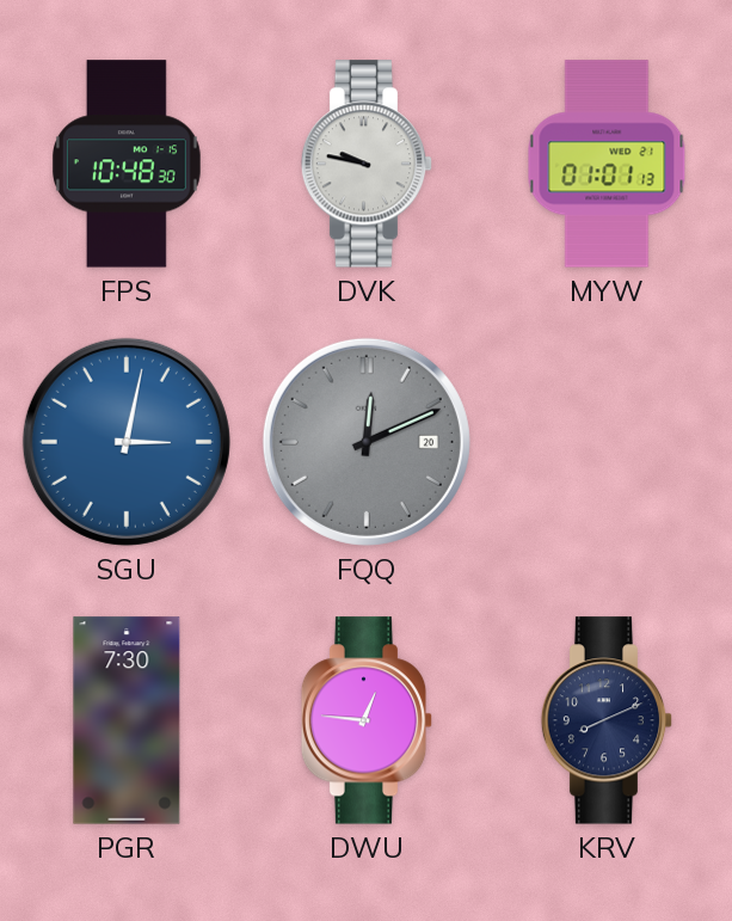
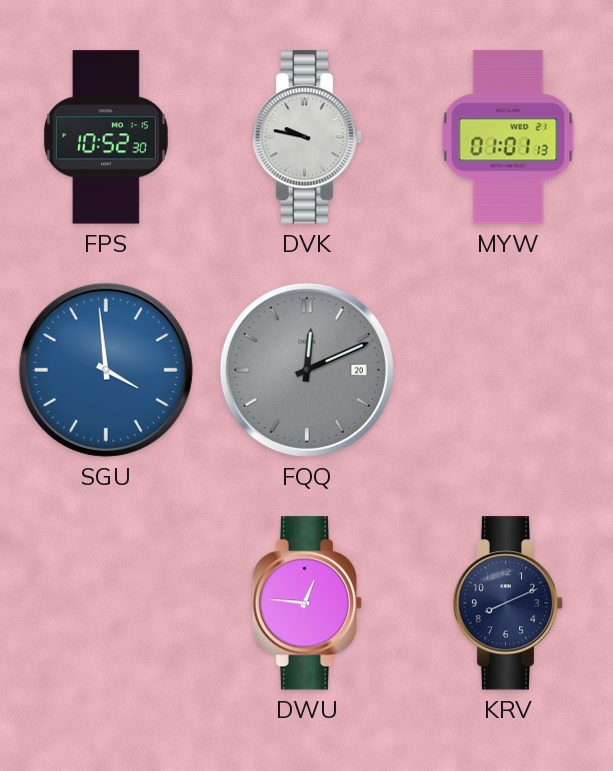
FPS: 10:48 -> 10:52
SGU: 3:02 -> 3:59
PGR: 7:30 -> none
